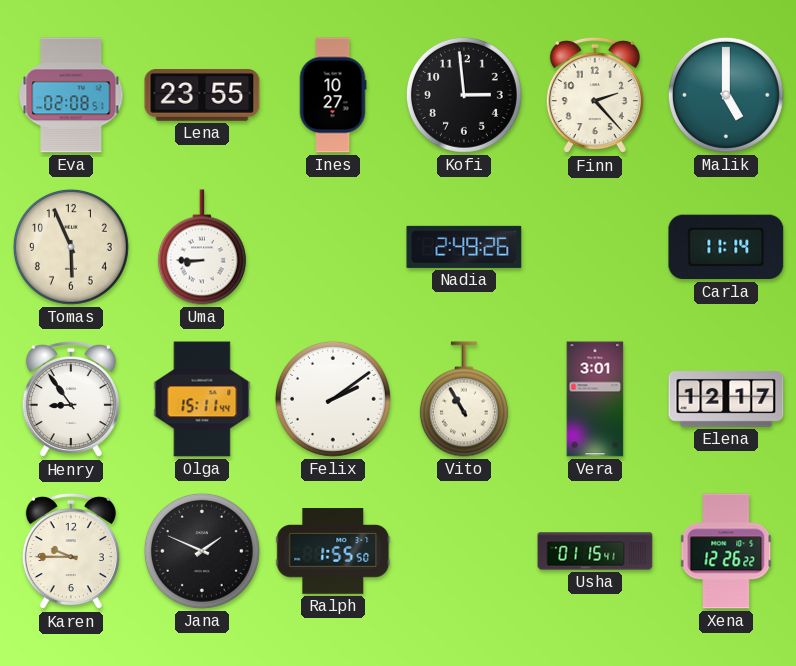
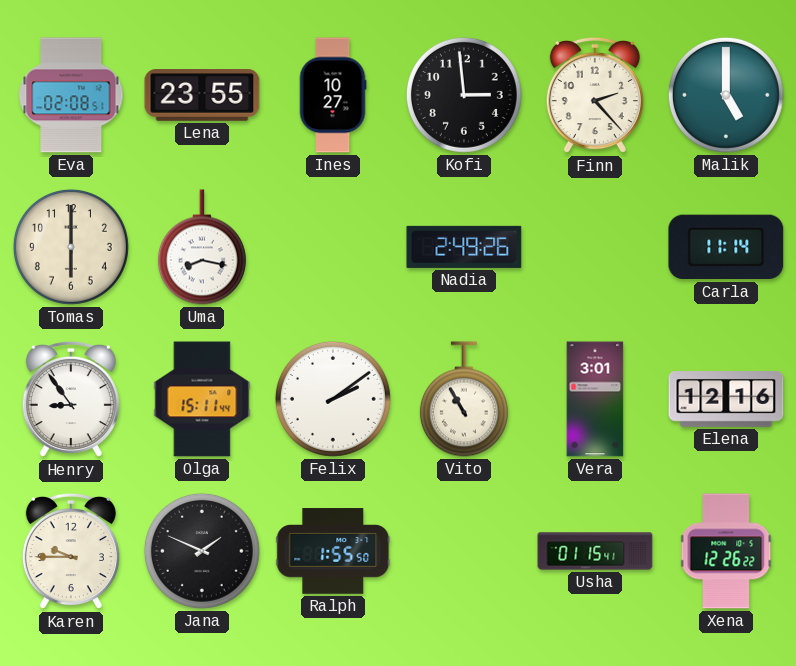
Tomas: 5:56 -> 6:00
Uma: 8:45 -> 8:17
Elena: 12:17 -> 12:16
